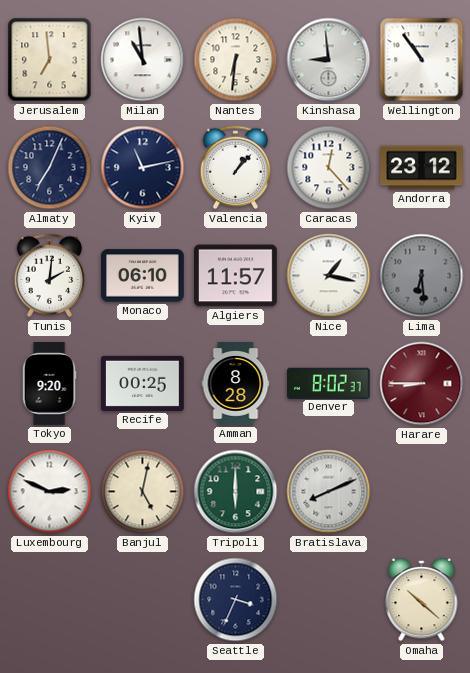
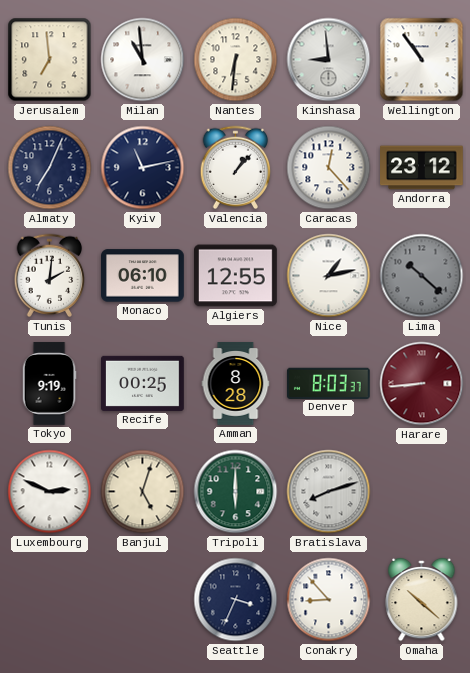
Algiers: 11:57 -> 12:55
Nice: 1:17 -> 1:13
Lima: 6:29 -> 10:22
Tokyo: 9:20 -> 9:19
Denver: 8:02 -> 8:03
Harare: 8:45 -> 8:44
Banjul: 5:02 -> 5:03
Bratislava: 8:11 -> 8:12
Conakry: none -> 8:53
